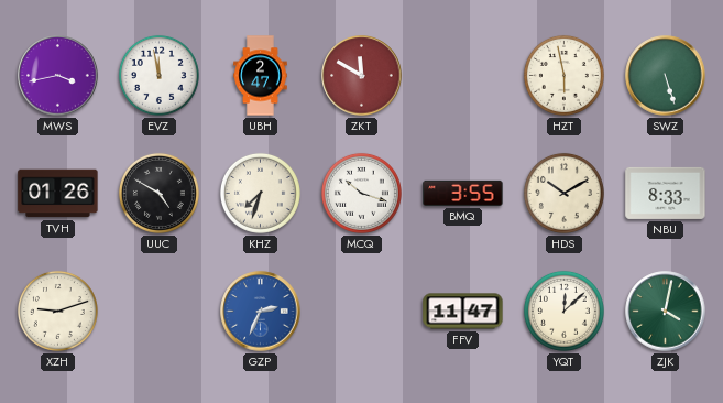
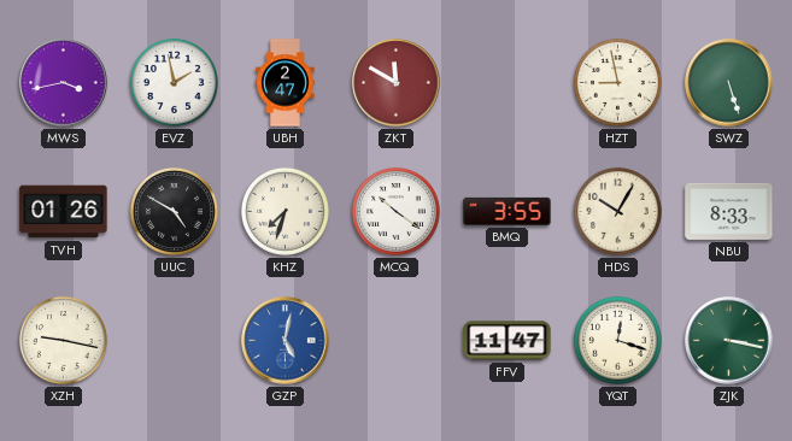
EVZ: 11:58 -> 1:58
HZT: 5:58 -> 8:58
MCQ: 10:18 -> 10:21
HDS: 10:10 -> 10:05
XZH: 9:12 -> 9:17
GZP: 2:34 -> 5:02
YQT: 12:08 -> 12:18
ZJK: 4:02 -> 3:17
